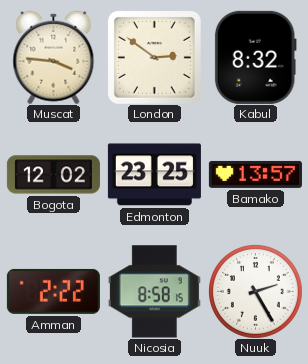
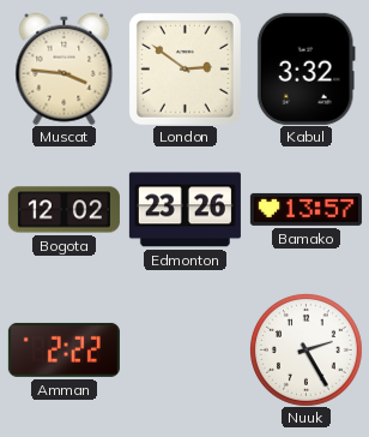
Kabul: 8:32 -> 3:32
Edmonton: 23:25 -> 23:26
Nicosia: 8:58 -> none
